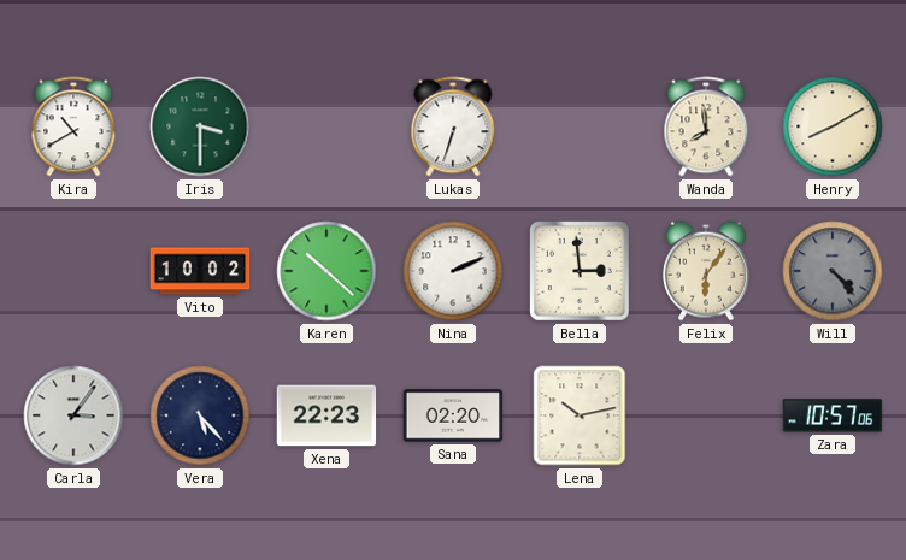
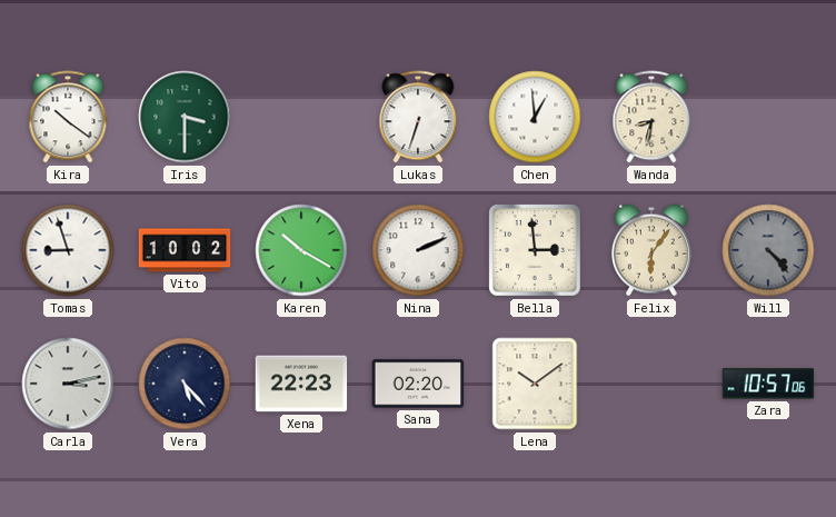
Kira: 10:40 -> 10:21
Chen: none -> 12:59
Wanda: 7:59 -> 8:32
Henry: 8:10 -> none
Tomas: none -> 8:57
Karen: 10:22 -> 10:20
Carla: 3:06 -> 3:13
Lena: 10:13 -> 10:09
